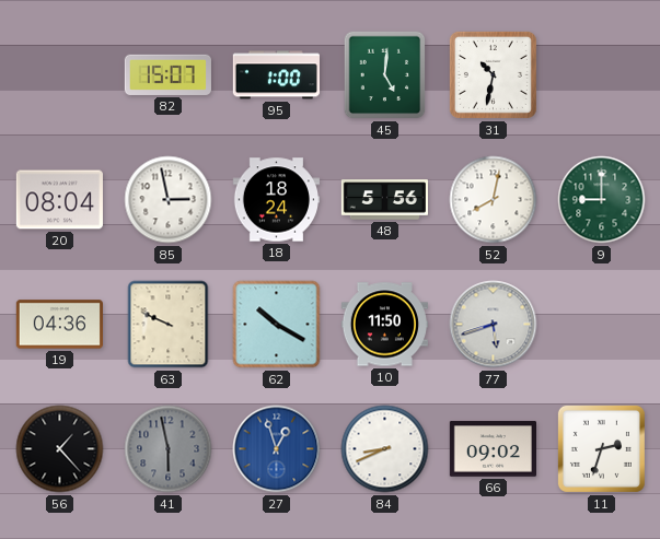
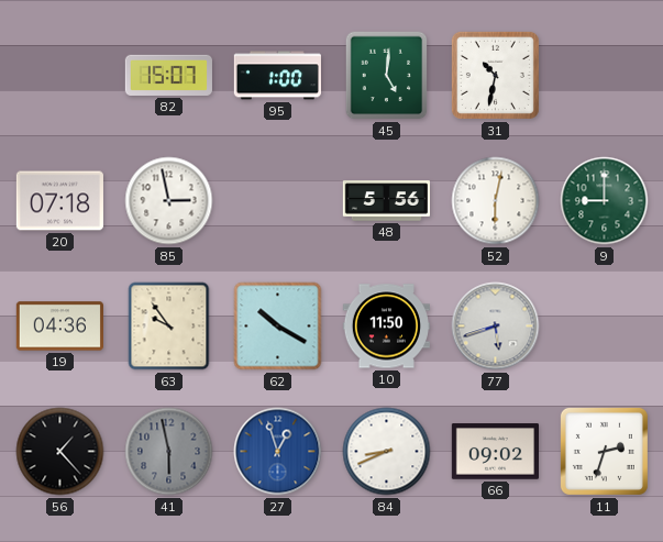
20: 08:04 -> 07:18
18: 18:24 -> none
52: 8:02 -> 6:02
63: 9:49 -> 9:54
